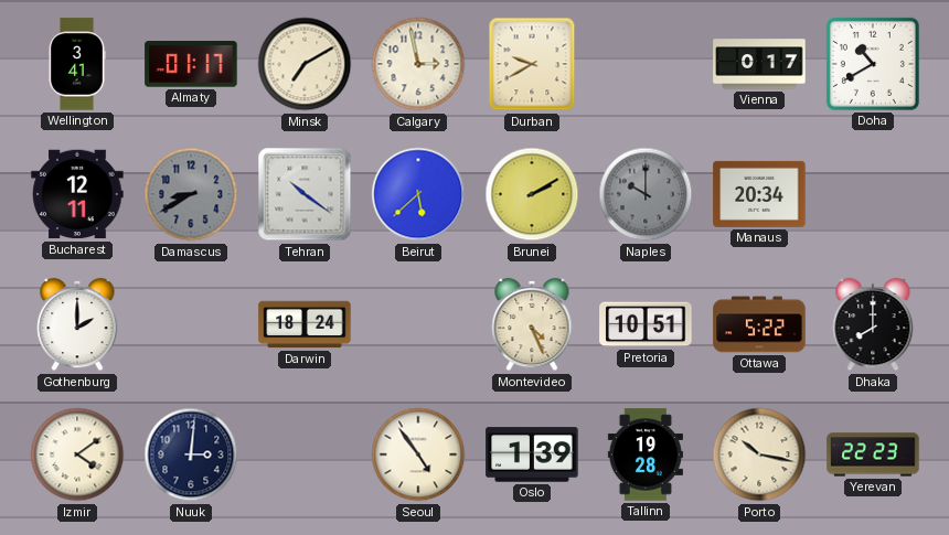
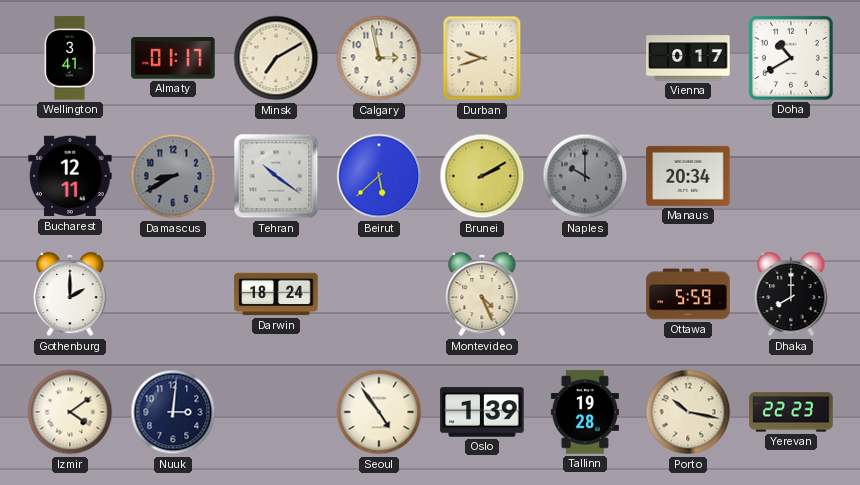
Durban: 9:40 -> 9:42
Pretoria: 10:51 -> none
Ottawa: 5:22 -> 5:59
